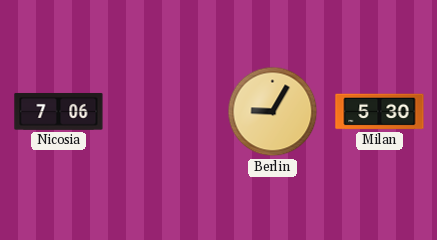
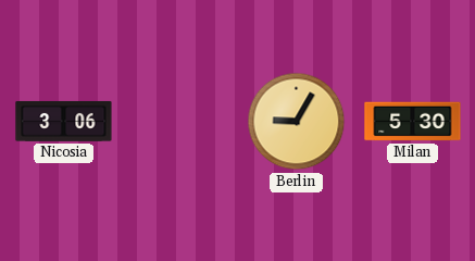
Nicosia: 7:06 -> 3:06
